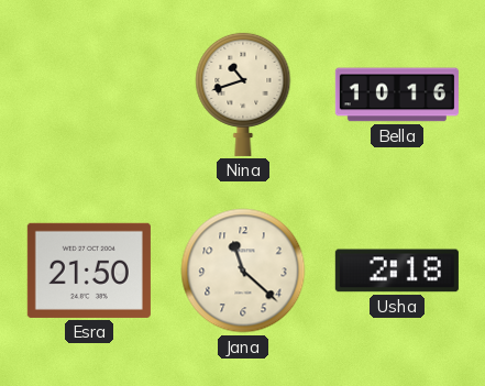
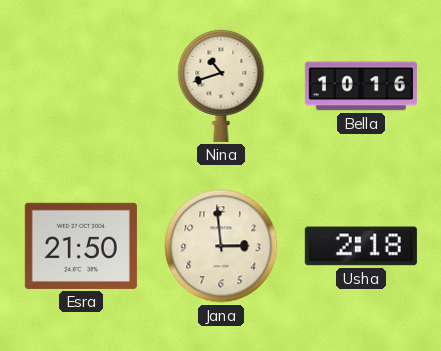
Jana: 11:22 -> 2:59
